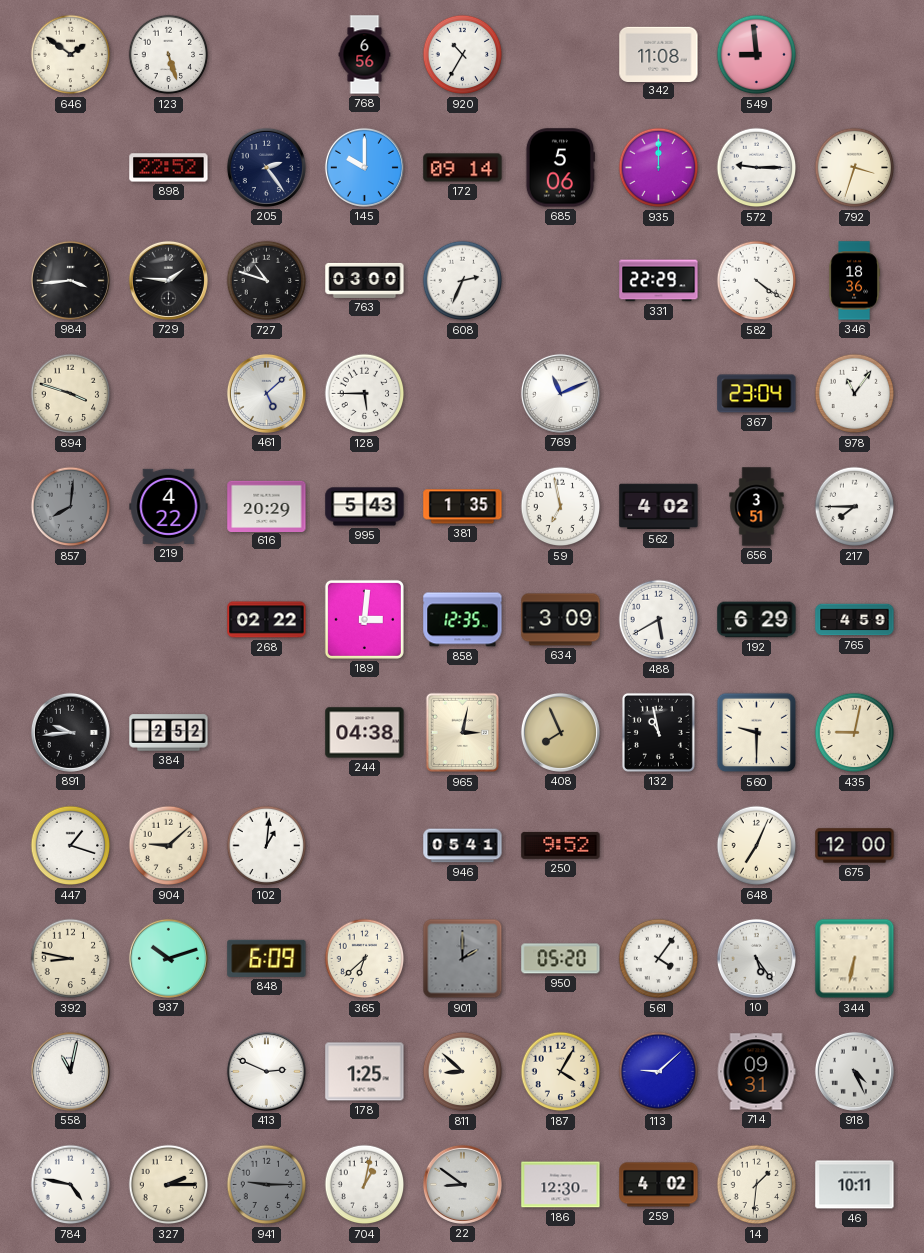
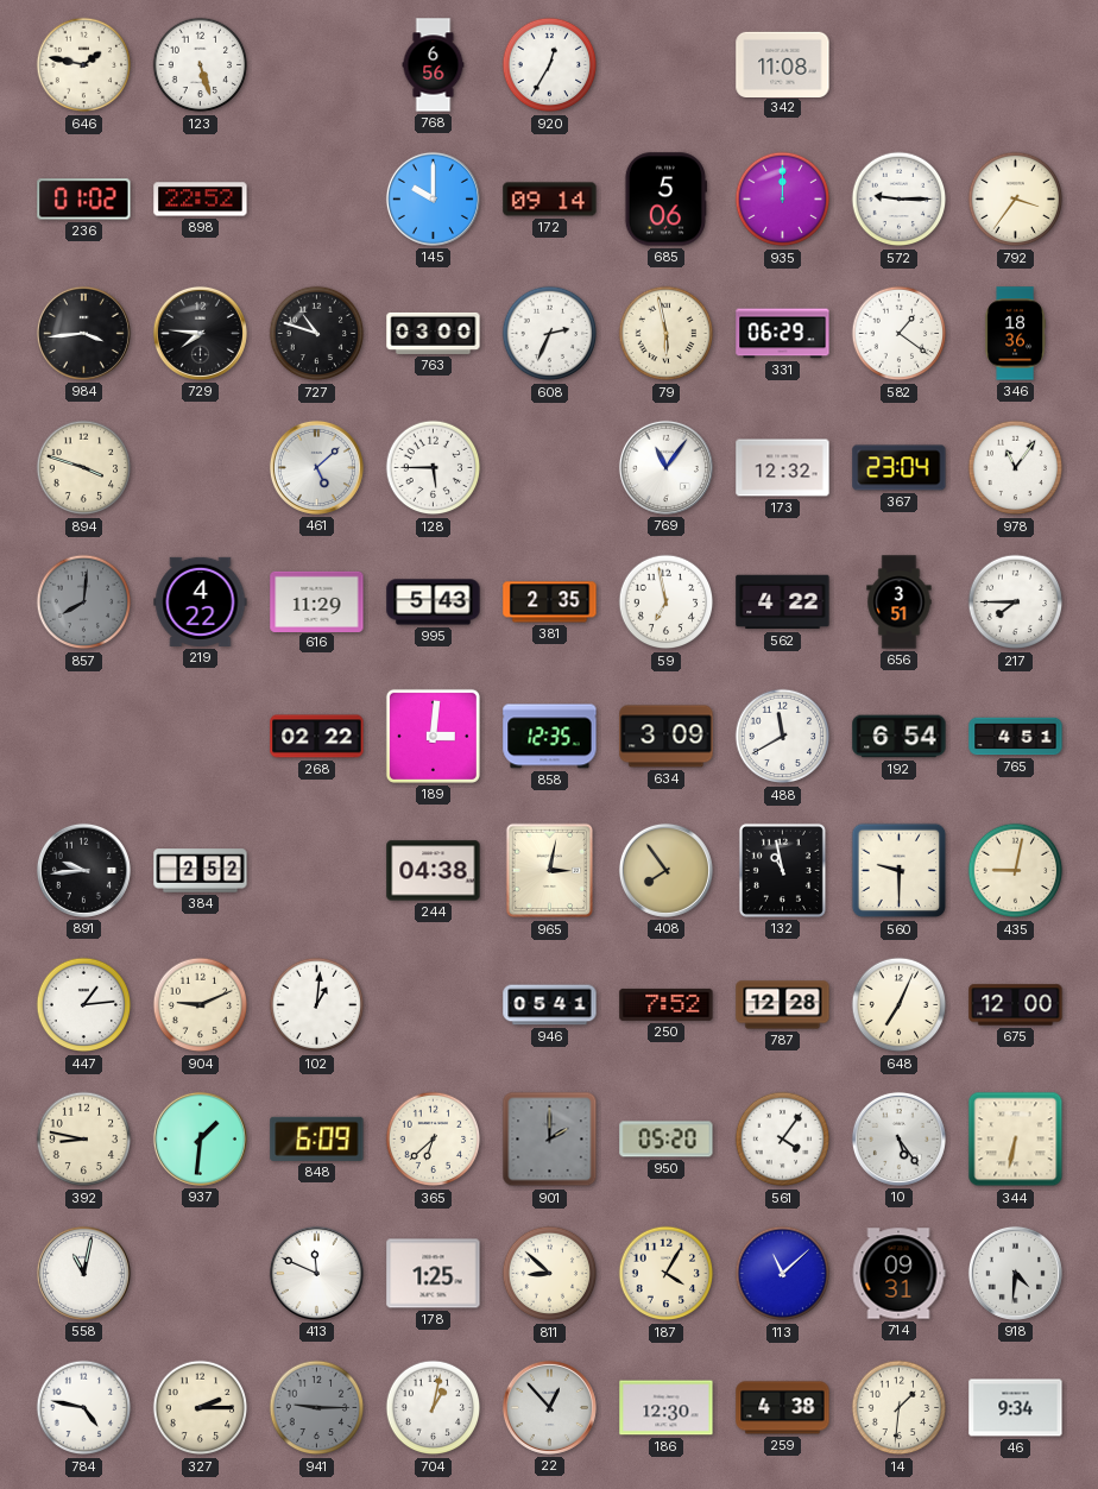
646: 1:51 -> 1:47
920: 10:35 -> 12:35
549: 8:59 -> none
236: none -> 01:02
205: 2:24 -> none
792: 3:33 -> 3:36
729: 1:46 -> 7:46
79: none -> 5:58
331: 22:29 -> 06:29
582: 4:21 -> 1:21
769: 11:11 -> 11:06
173: none -> 12:32
616: 20:29 -> 11:29
381: 1:35 -> 2:35
562: 4:02 -> 4:22
488: 5:40 -> 11:40
192: 6:29 -> 6:54
765: 4:59 -> 4:51
408: 7:56 -> 7:54
447: 1:18 -> 1:14
904: 9:08 -> 9:11
250: 9:52 -> 7:52
787: none -> 12:28
937: 10:12 -> 1:31
413: 2:49 -> 11:49
113: 9:08 -> 11:08
918: 4:26 -> 4:31
22: 8:51 -> 12:53
259: 4:02 -> 4:38
46: 10:11 -> 9:34
